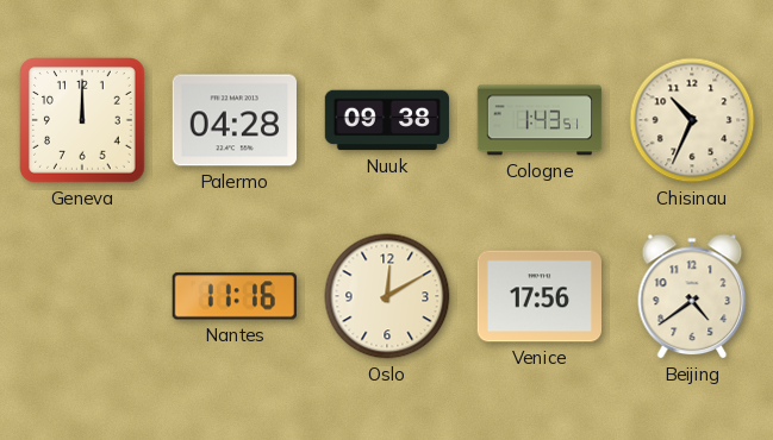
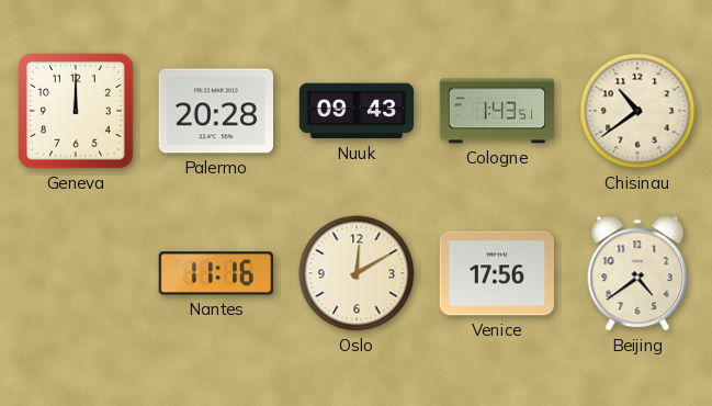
Palermo: 04:28 -> 20:28
Nuuk: 09:38 -> 09:43
Chisinau: 10:34 -> 10:39
